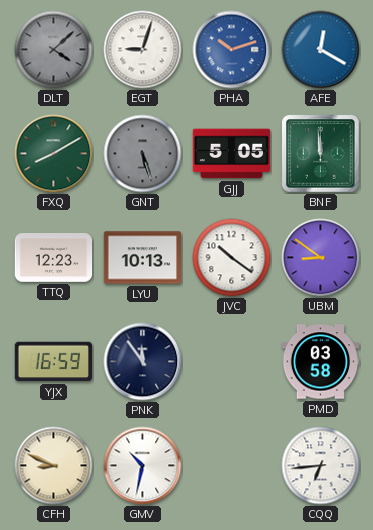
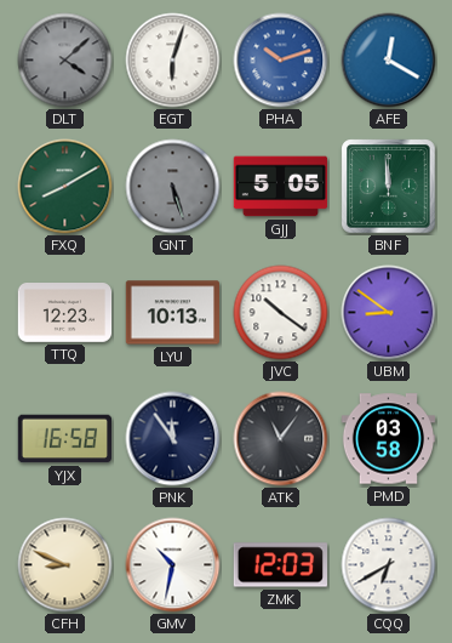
EGT: 9:03 -> 6:03
YJX: 16:59 -> 16:58
ATK: none -> 11:06
ZMK: none -> 12:03
CQQ: 6:44 -> 6:40
